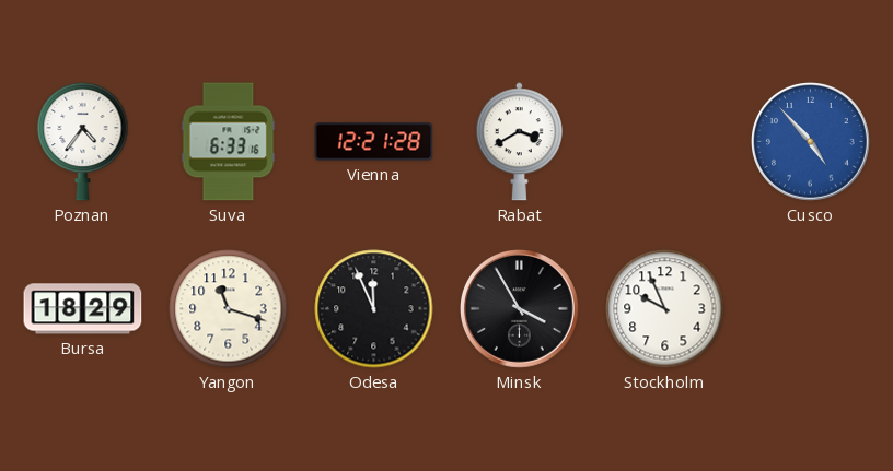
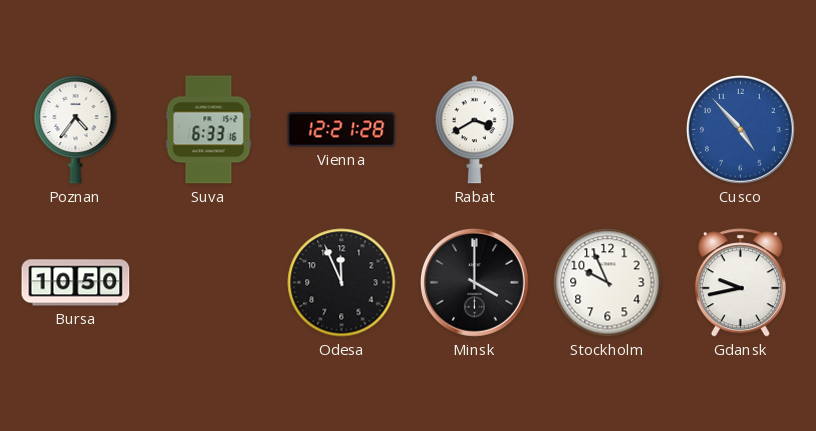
Bursa: 18:29 -> 10:50
Yangon: 11:18 -> none
Minsk: 3:55 -> 4:00
Gdansk: none -> 9:43
